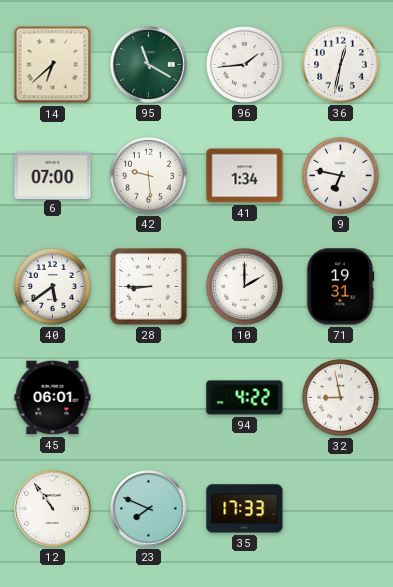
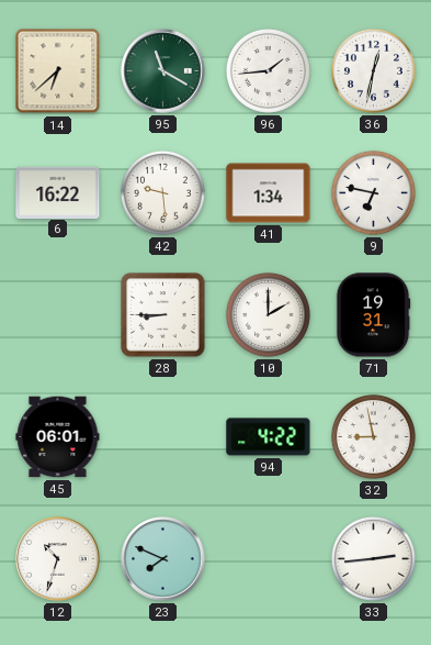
6: 07:00 -> 16:22
40: 5:39 -> none
12: 10:54 -> 10:33
35: 17:33 -> none
33: none -> 2:44
